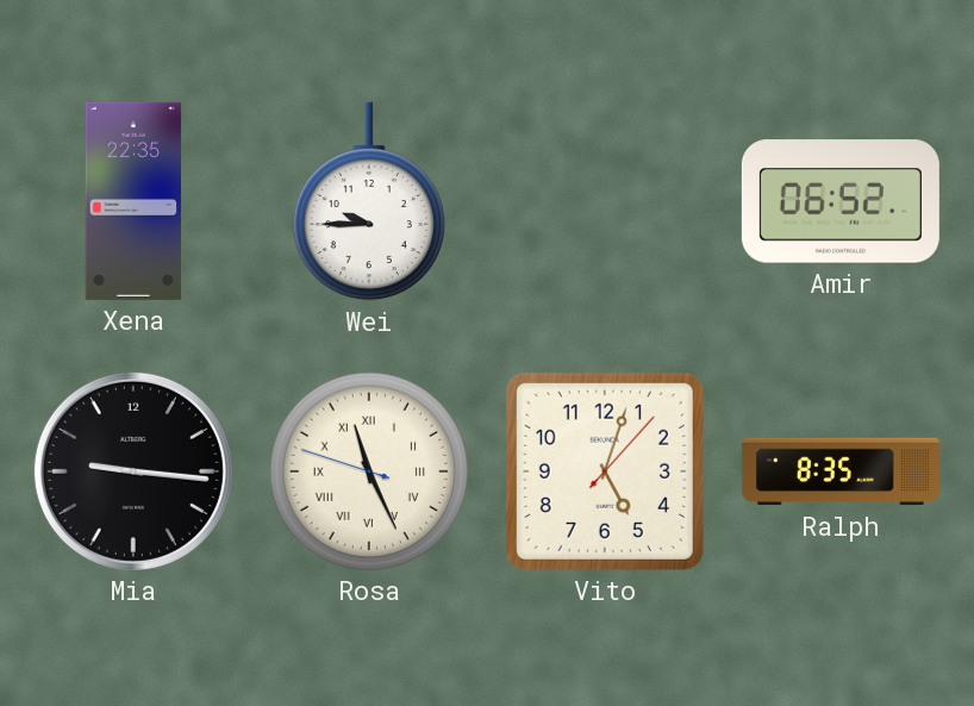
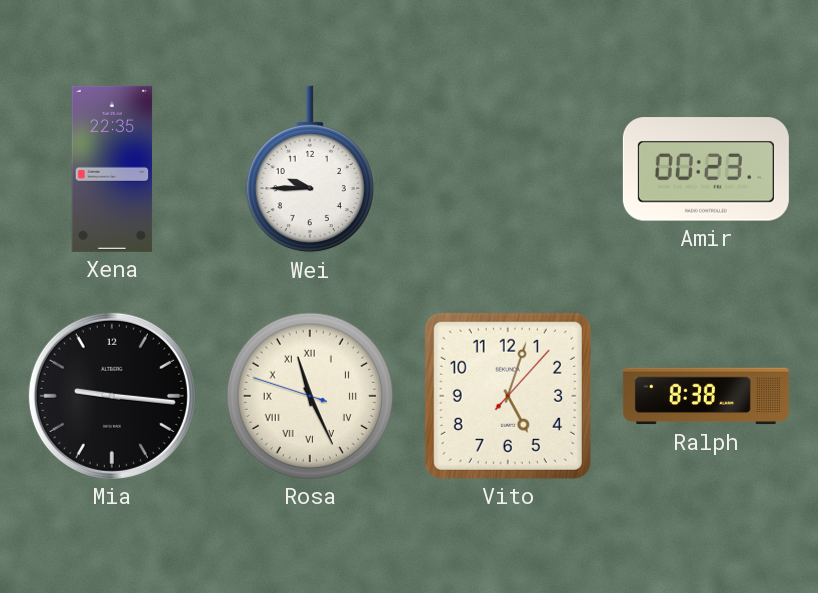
Amir: 06:52 -> 00:23
Ralph: 8:35 -> 8:38
